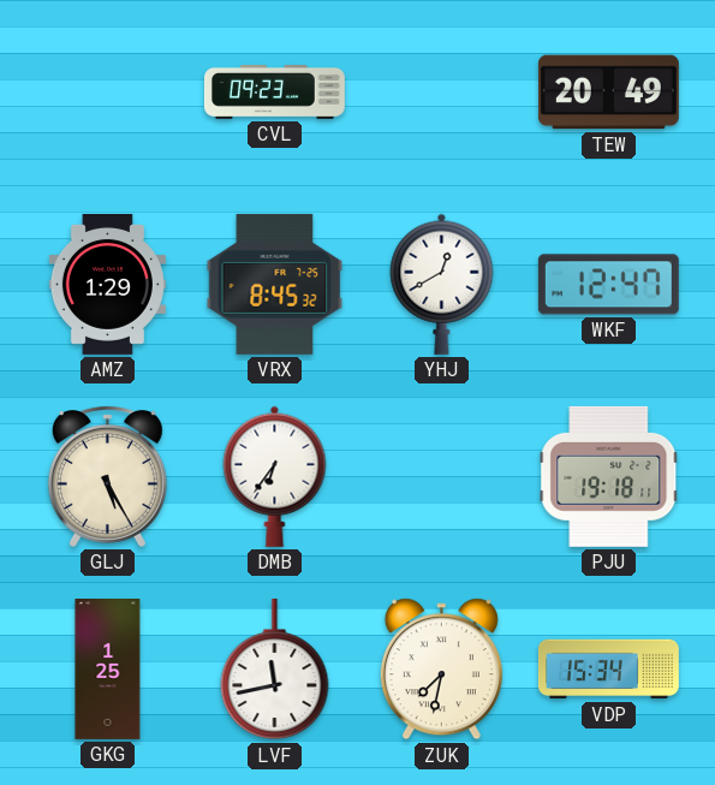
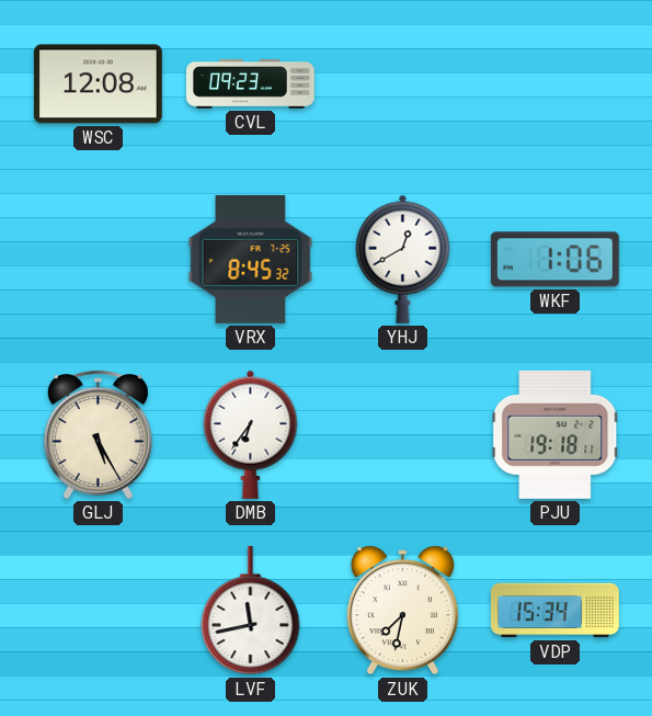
WSC: none -> 12:08
TEW: 20:49 -> none
AMZ: 1:29 -> none
WKF: 12:47 -> 1:06
GKG: 1:25 -> none
